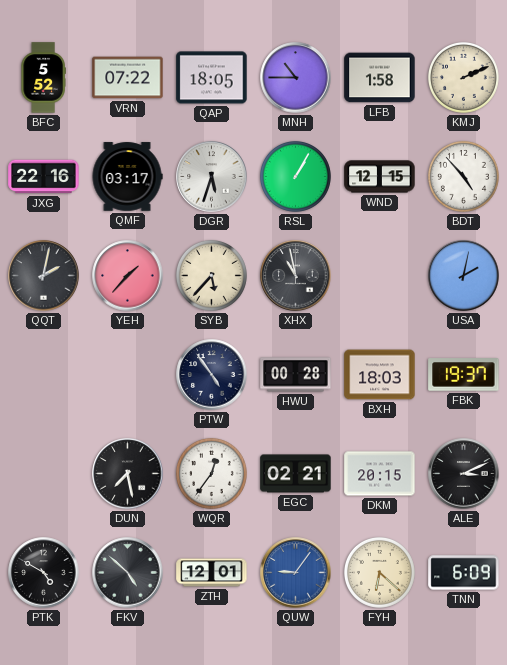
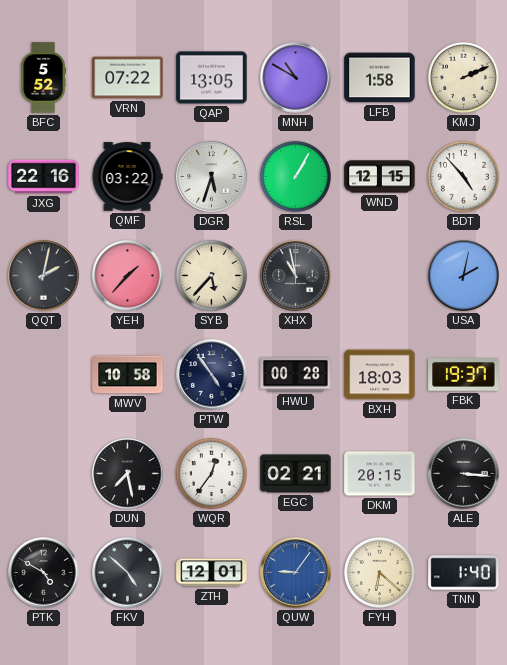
QAP: 18:05 -> 13:05
MNH: 10:45 -> 10:50
QMF: 03:17 -> 03:22
MWV: none -> 10:58
ALE: 3:11 -> 3:16
TNN: 6:09 -> 1:40
